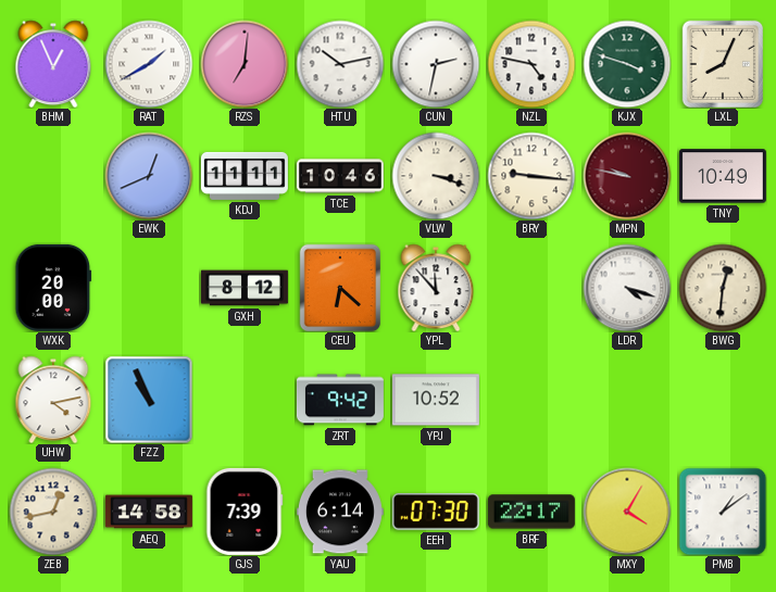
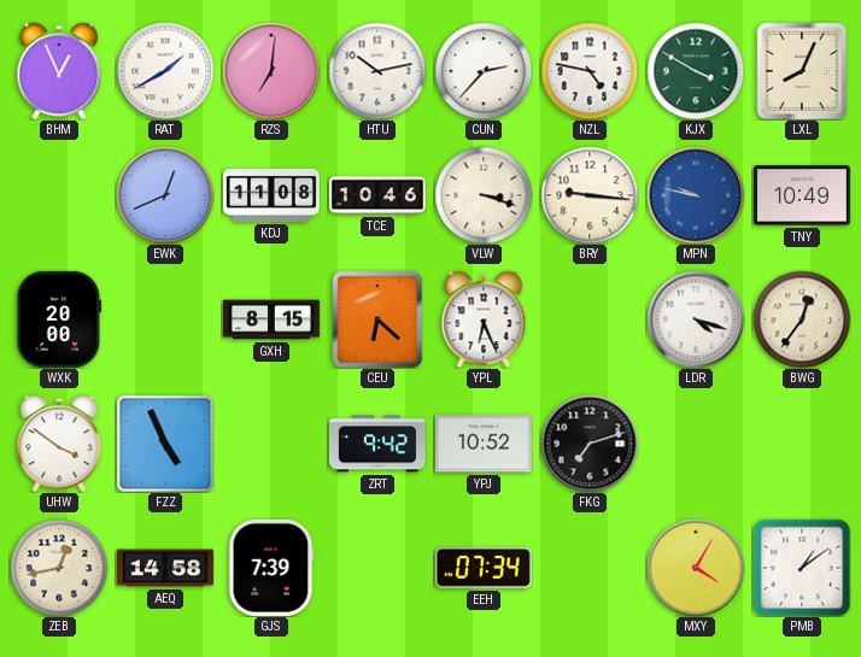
CUN: 2:32 -> 2:37
KJX: 3:48 -> 3:50
KDJ: 11:11 -> 11:08
MPN dial: burgundy -> blue
GXH: 8:12 -> 8:15
YPL: 11:53 -> 6:26
BWG: 12:31 -> 12:36
UHW: 4:13 -> 3:51
FZZ: 10:56 -> 4:56
FKG: none -> 7:12
YAU: 6:14 -> none
EEH: 07:30 -> 07:34
BRF: 22:17 -> none
